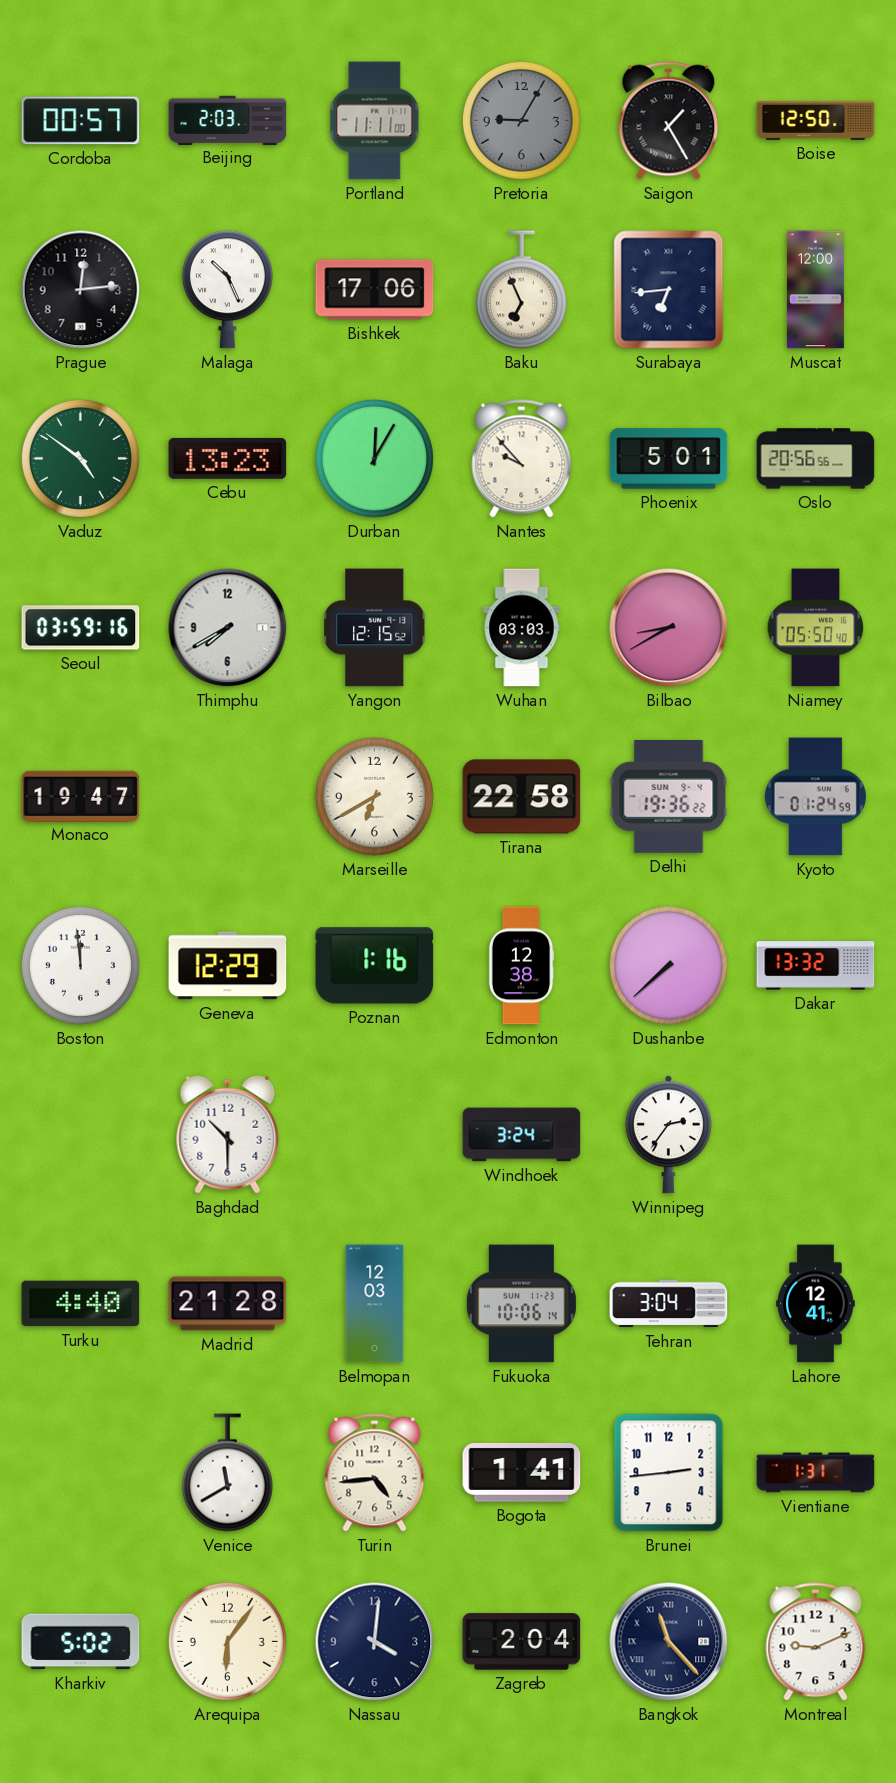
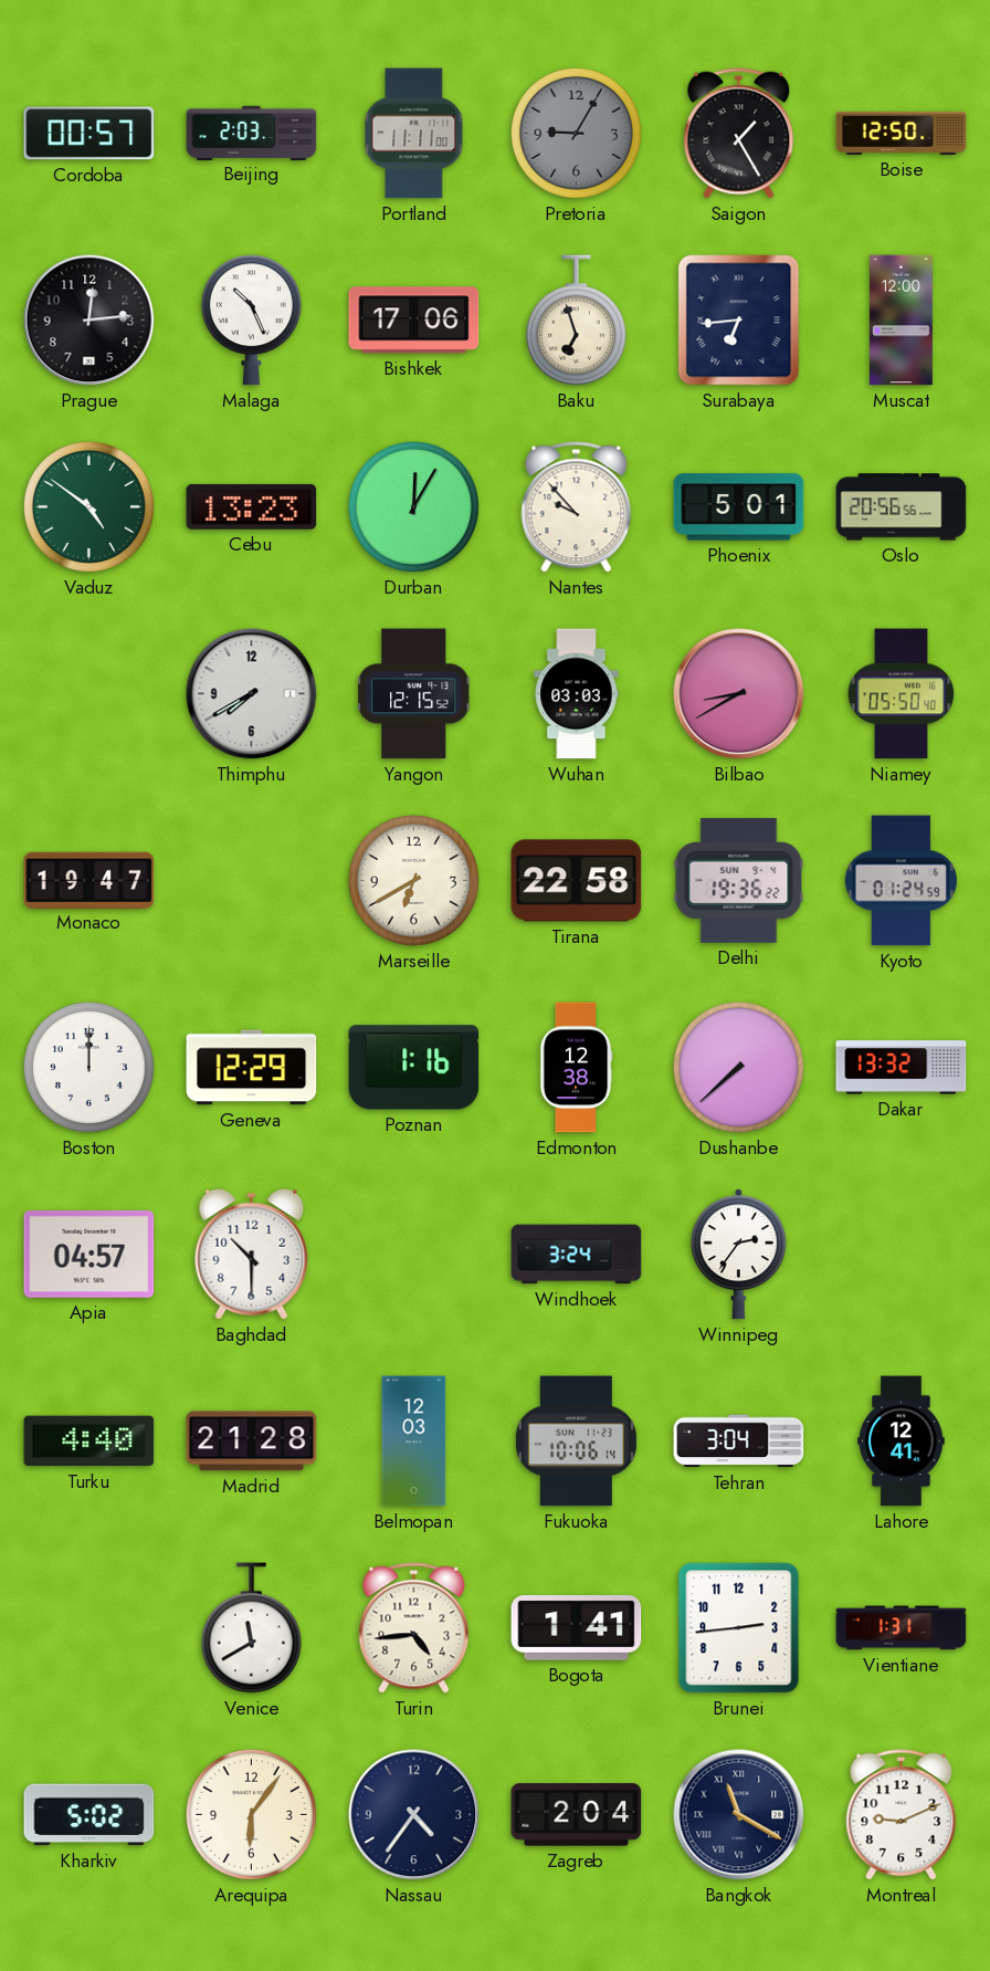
Baku: 6:56 -> 6:57
Seoul: 03:59 -> none
Boston: 11:59 -> 12:00
Apia: none -> 04:57
Nassau: 4:01 -> 4:36
Bangkok: 11:23 -> 11:20
